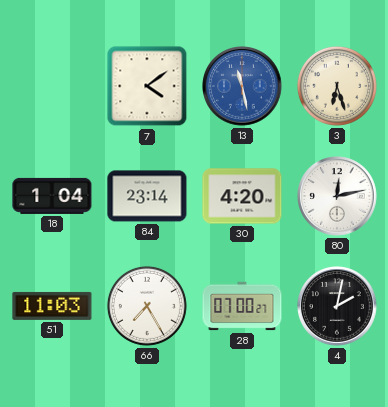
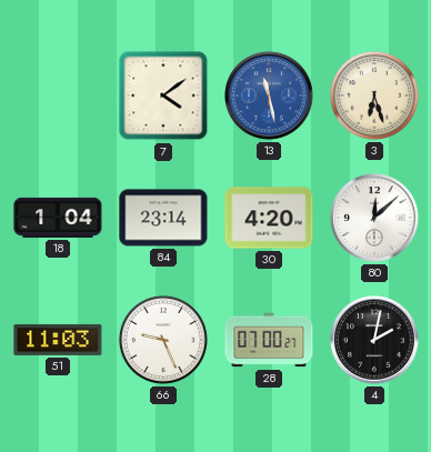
80: 12:13 -> 12:08
66: 7:25 -> 9:26
